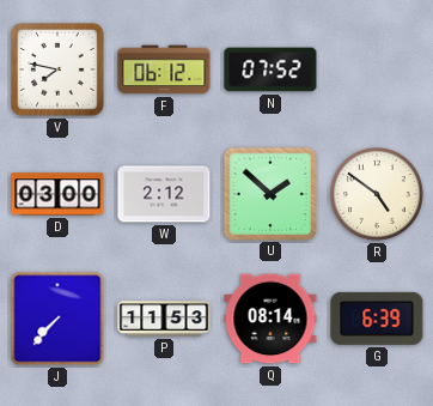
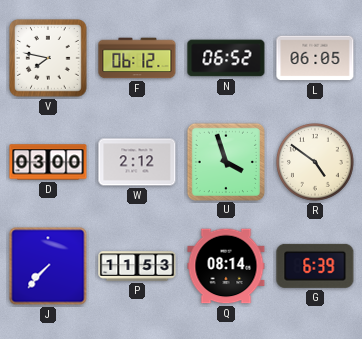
N: 07:52 -> 06:52
L: none -> 06:05
U: 1:52 -> 3:57
